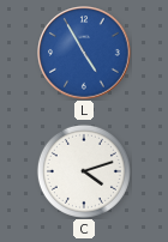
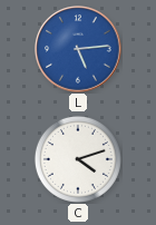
L: 4:55 -> 5:14
